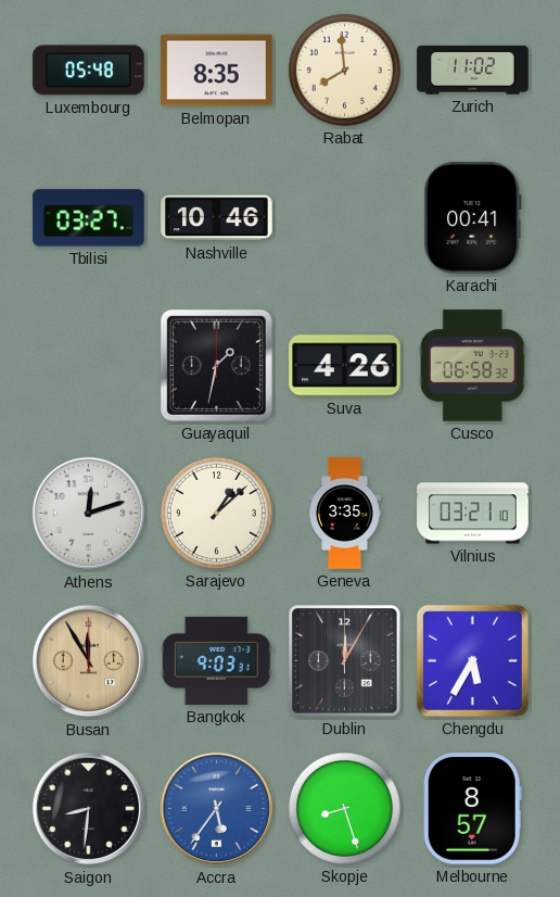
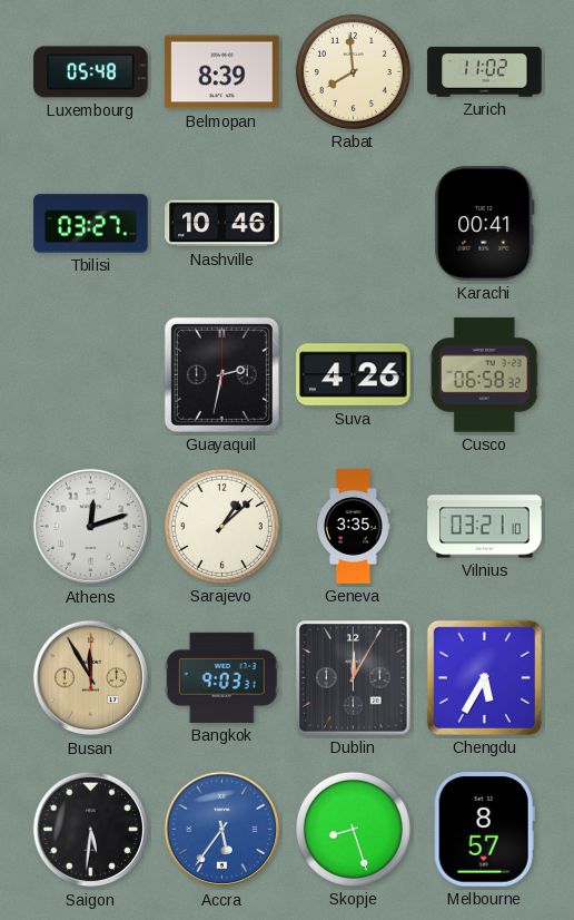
Belmopan: 8:35 -> 8:39
Guayaquil: 1:32 -> 2:32
Saigon: 8:31 -> 5:31
